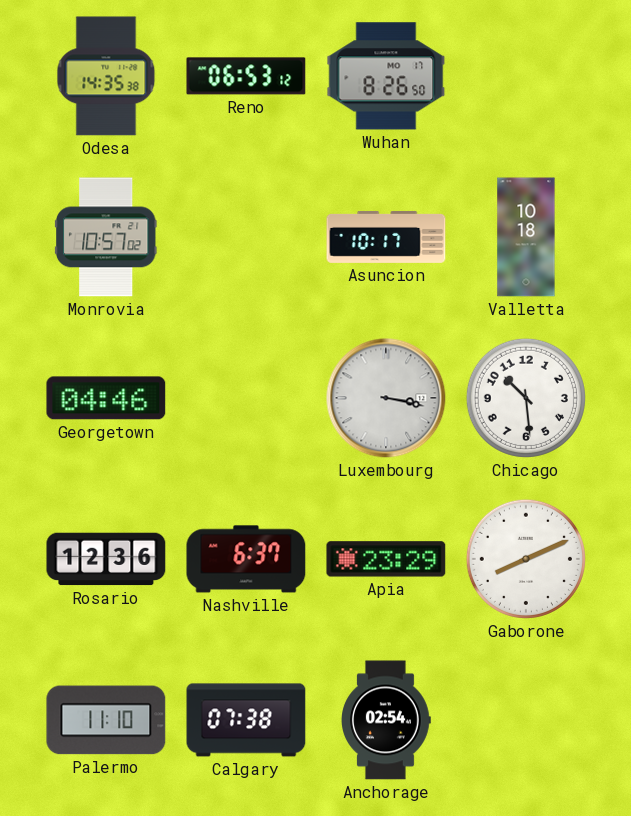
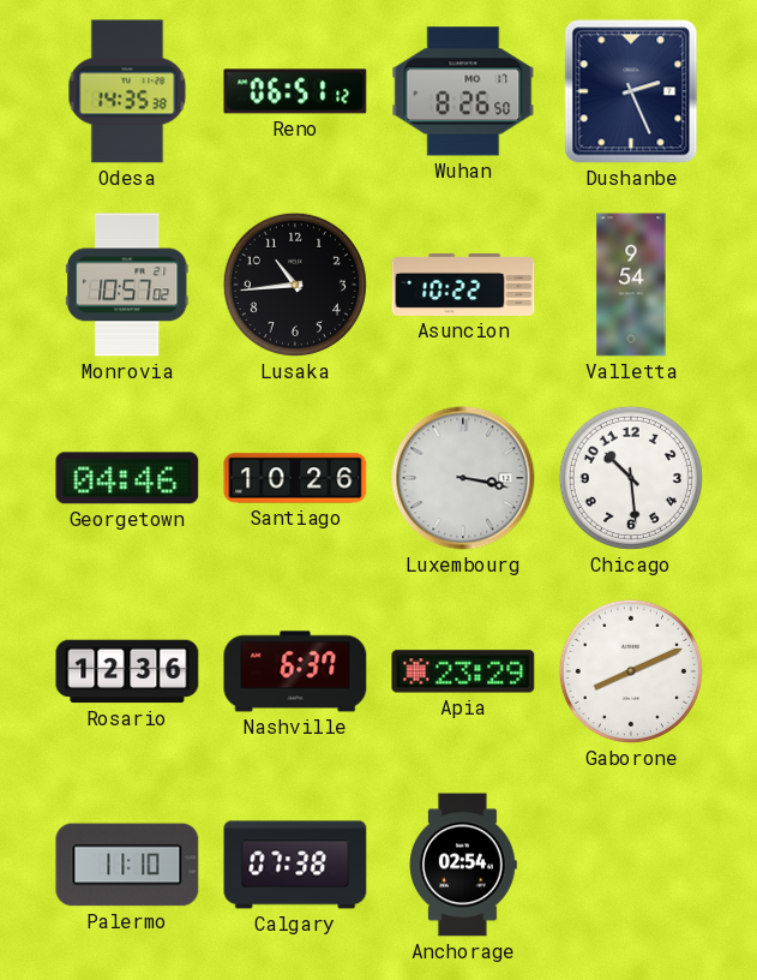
Reno: 06:53 -> 06:51
Dushanbe: none -> 2:26
Lusaka: none -> 10:44
Asuncion: 10:17 -> 10:22
Valletta: 10:18 -> 9:54
Santiago: none -> 10:26
